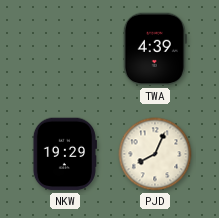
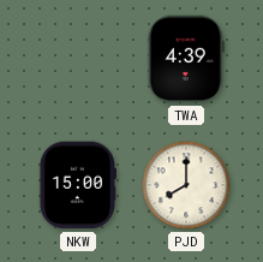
NKW: 19:29 -> 15:00
PJD: 8:04 -> 8:00
